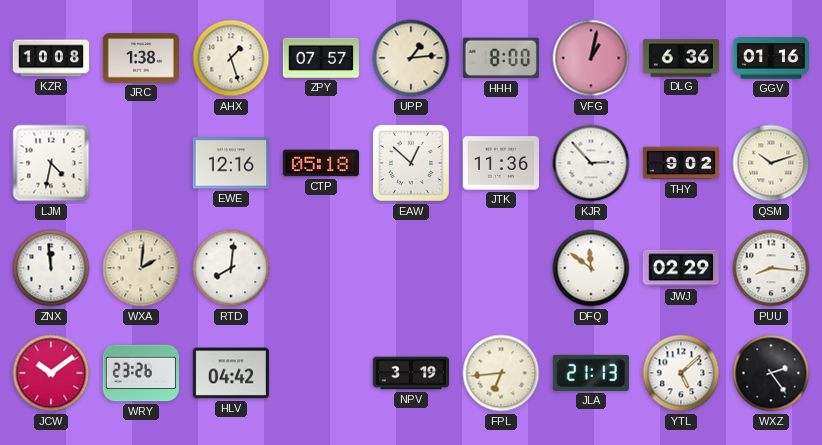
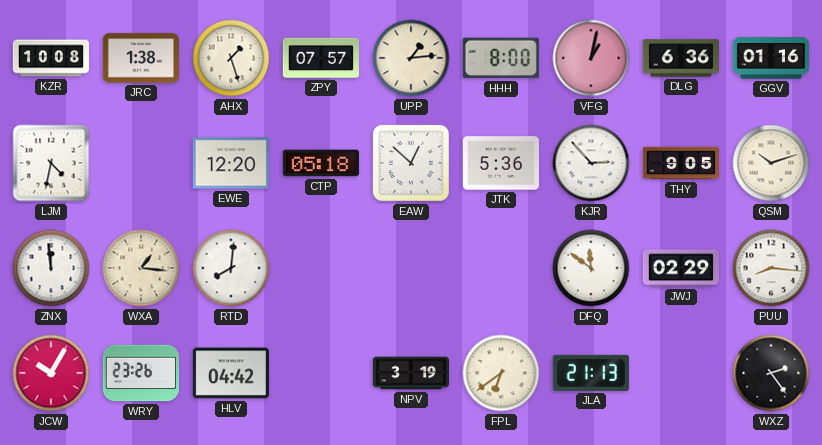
EWE: 12:16 -> 12:20
JTK: 11:36 -> 5:36
THY: 9:02 -> 9:05
WXA: 2:01 -> 1:16
JCW: 10:09 -> 10:05
FPL: 6:44 -> 6:39
YTL: 5:08 -> none
